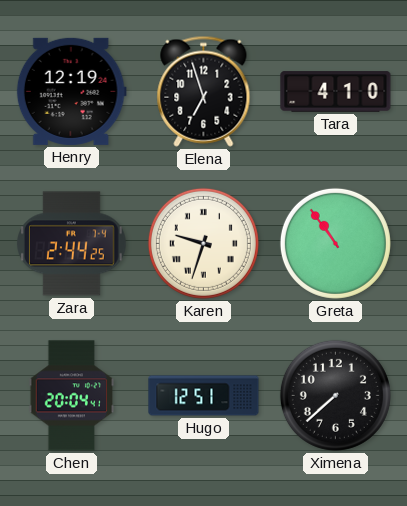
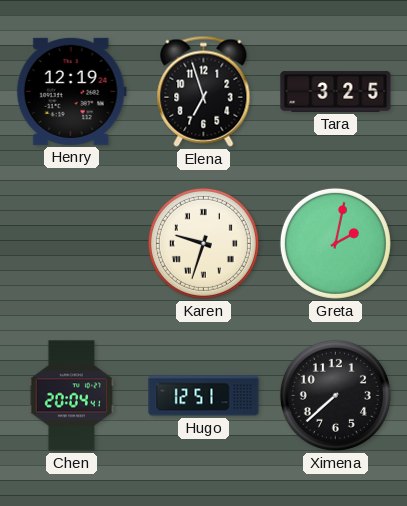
Tara: 4:10 -> 3:25
Zara: 2:44 -> none
Greta: 10:54 -> 2:02
